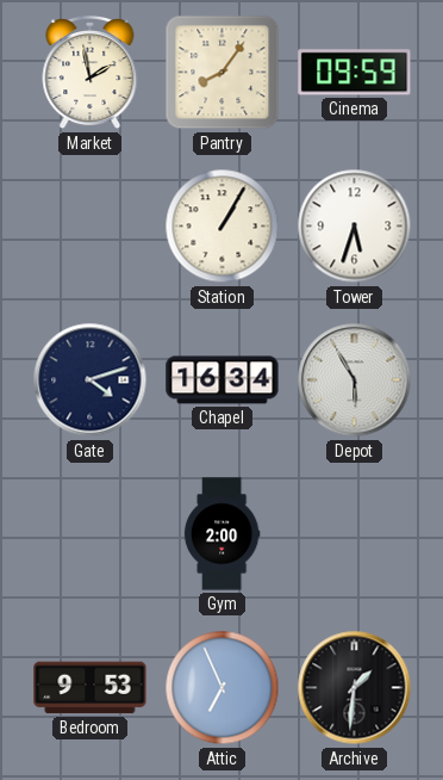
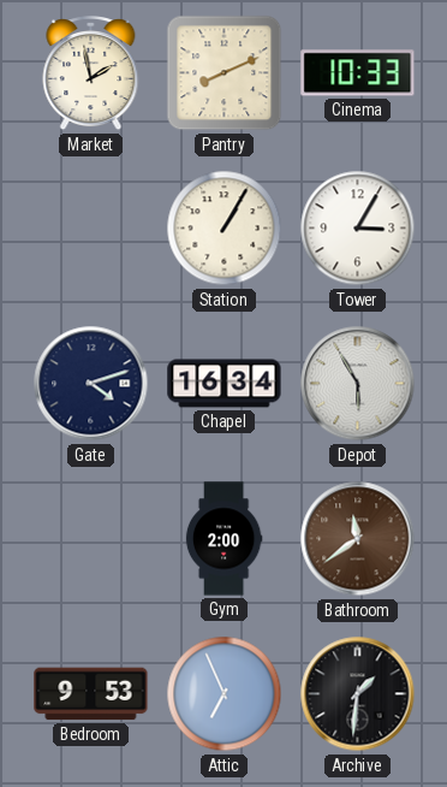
Pantry: 8:06 -> 8:11
Cinema: 09:59 -> 10:33
Tower: 5:33 -> 3:05
Bathroom: none -> 11:39
